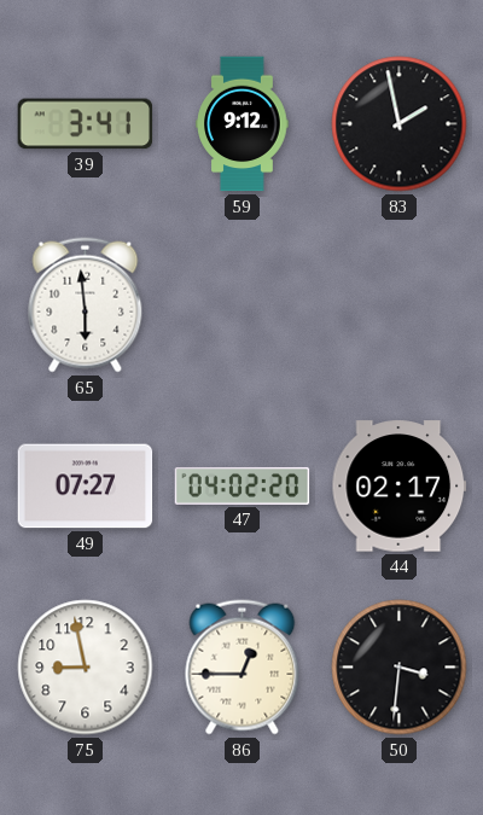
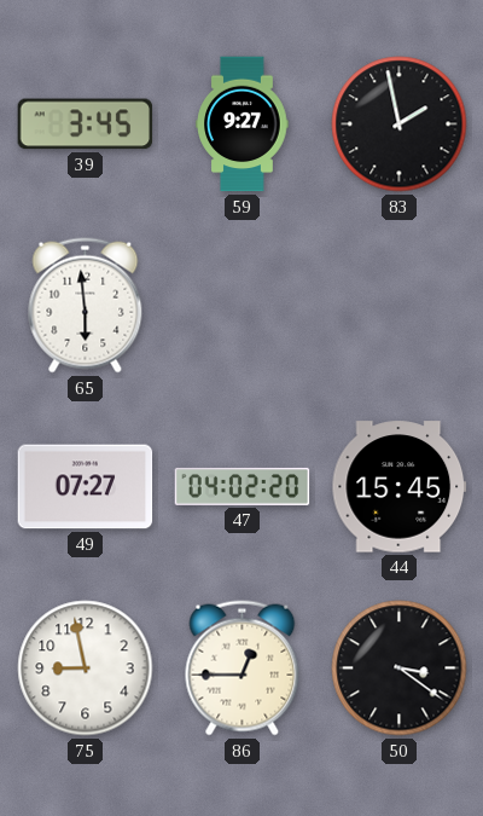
39: 3:41 -> 3:45
59: 9:12 -> 9:27
44: 02:17 -> 15:45
50: 3:31 -> 3:21
